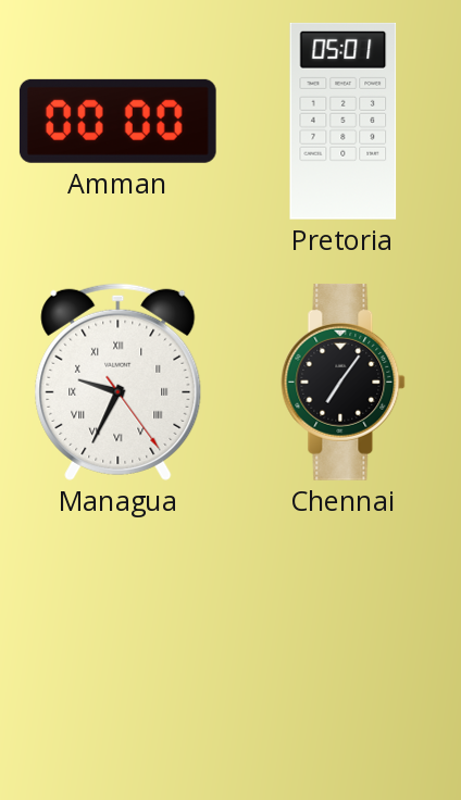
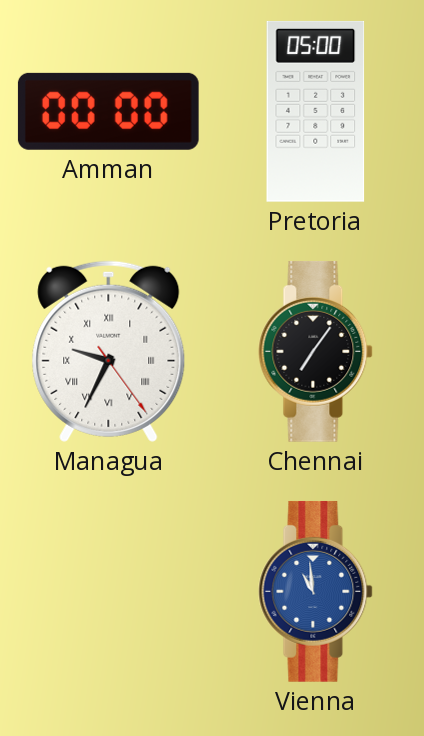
Pretoria: 05:01 -> 05:00
Vienna: none -> 10:59
